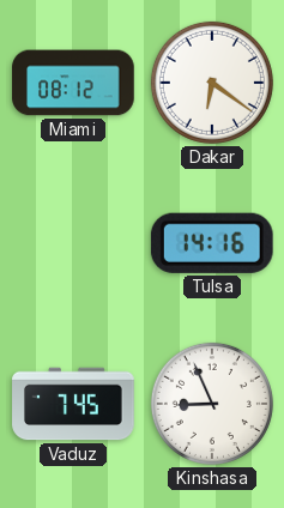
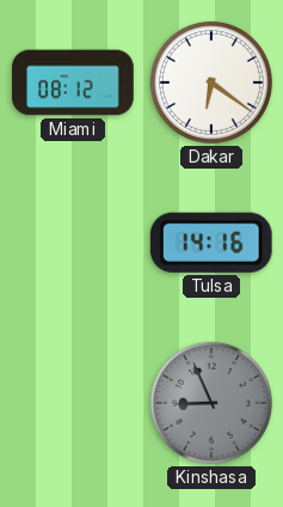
Vaduz: 7:45 -> none
Kinshasa dial: white -> grey
